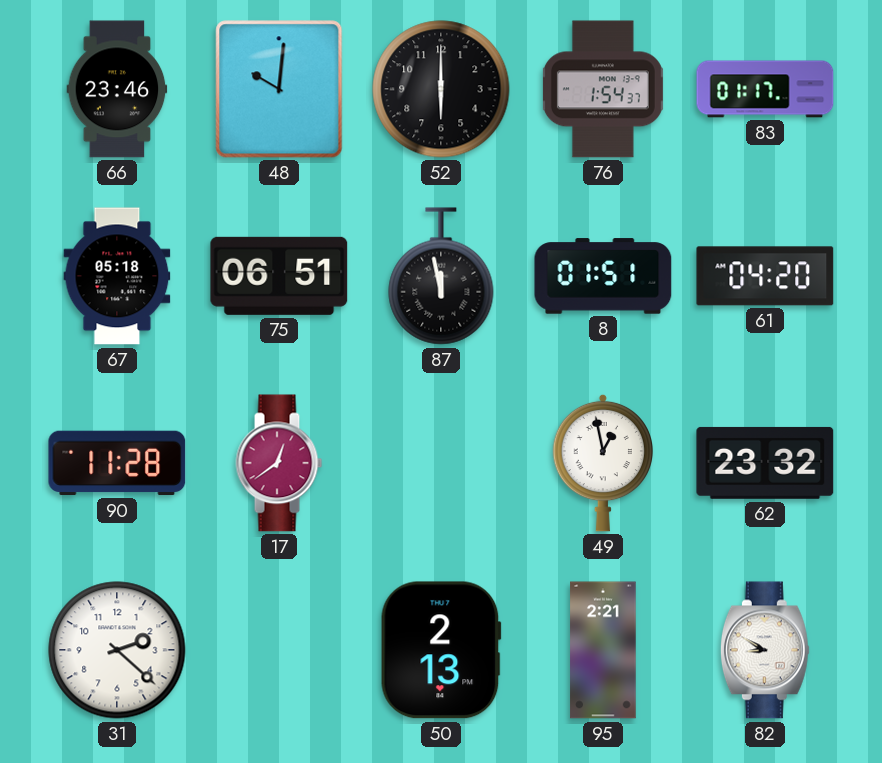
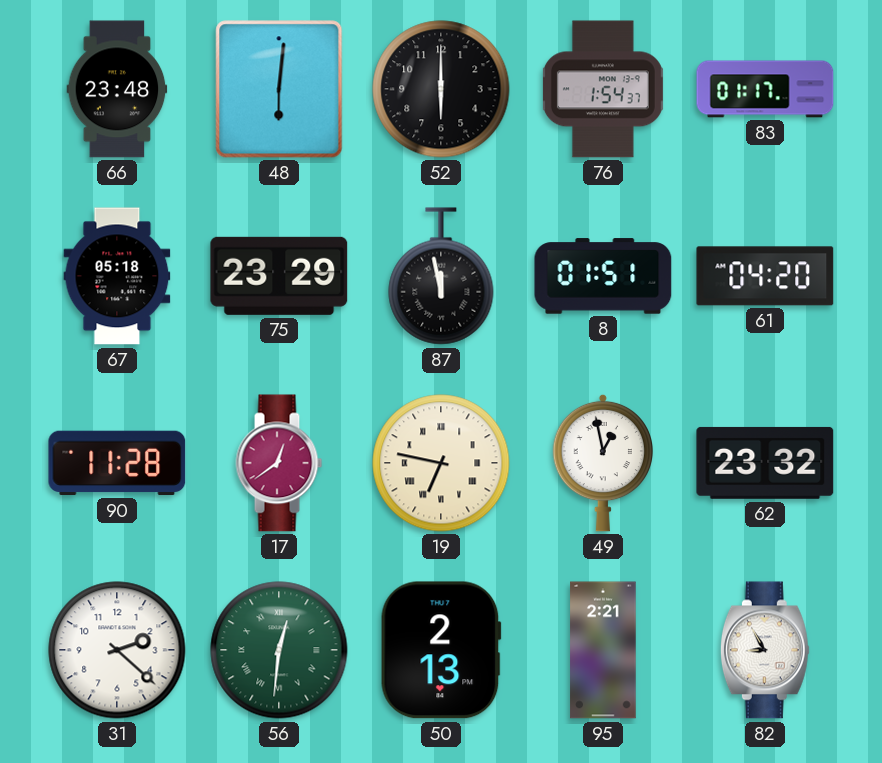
66: 23:46 -> 23:48
48: 10:01 -> 6:01
75: 06:51 -> 23:29
19: none -> 6:47
56: none -> 12:31
82: 8:50 -> 8:55
